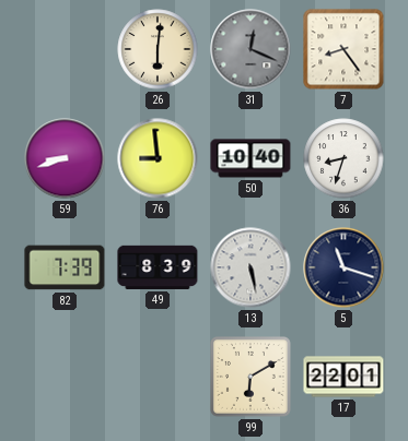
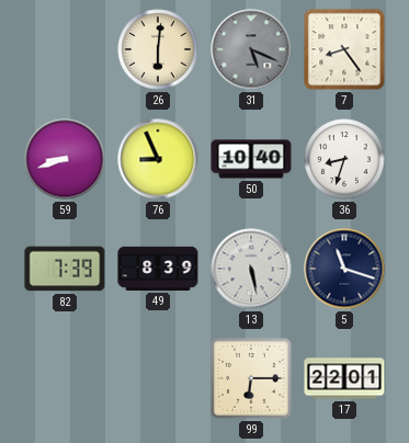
31: 12:19 -> 5:19
76: 8:59 -> 8:56
99: 6:10 -> 6:15
